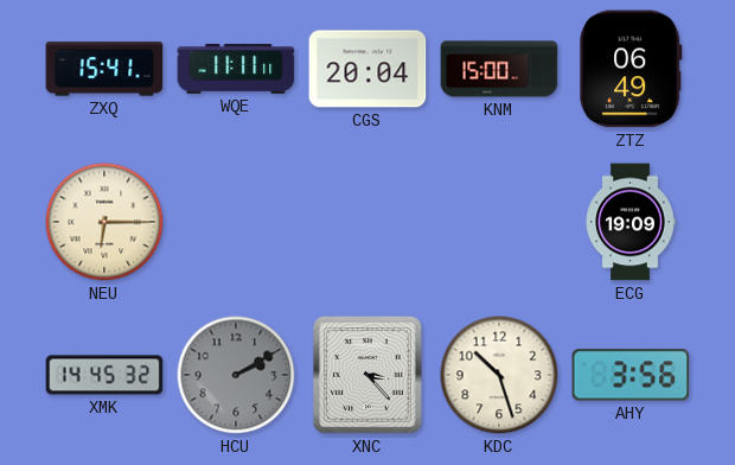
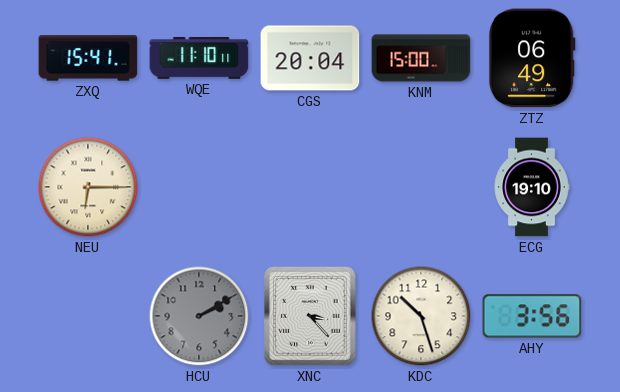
WQE: 11:11 -> 11:10
ECG: 19:09 -> 19:10
XMK: 14:45 -> none
